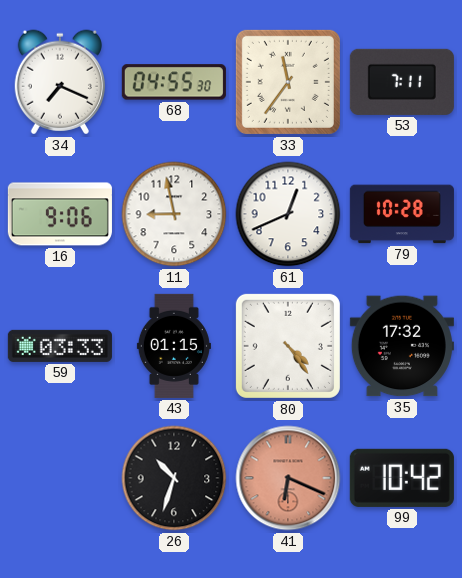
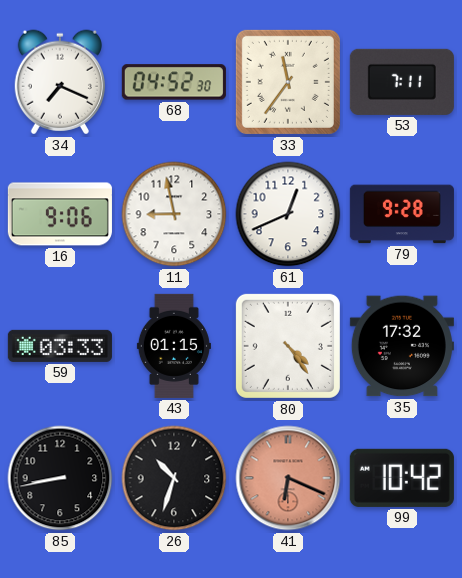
68: 04:55 -> 04:52
79: 10:28 -> 9:28
85: none -> 8:43
